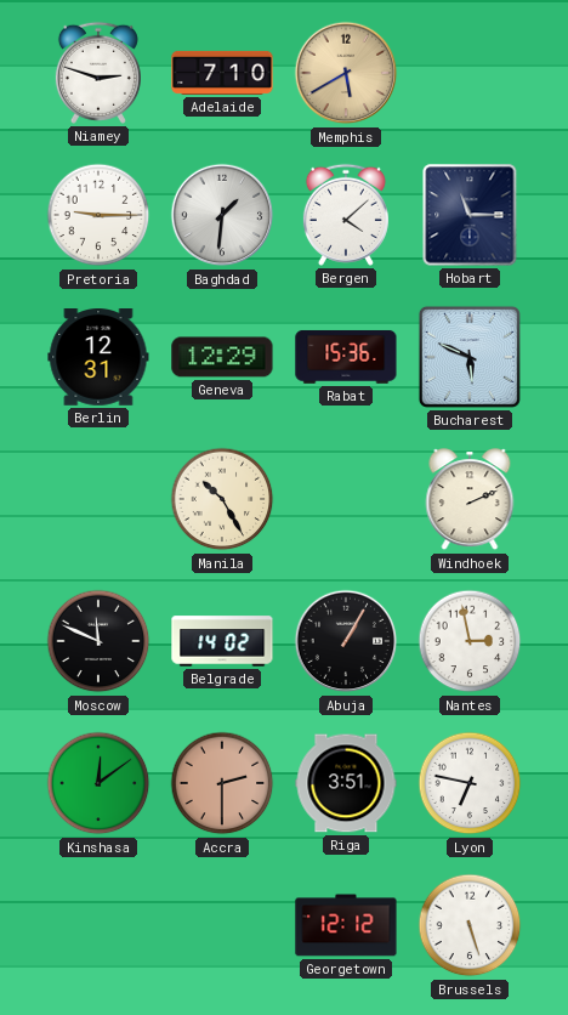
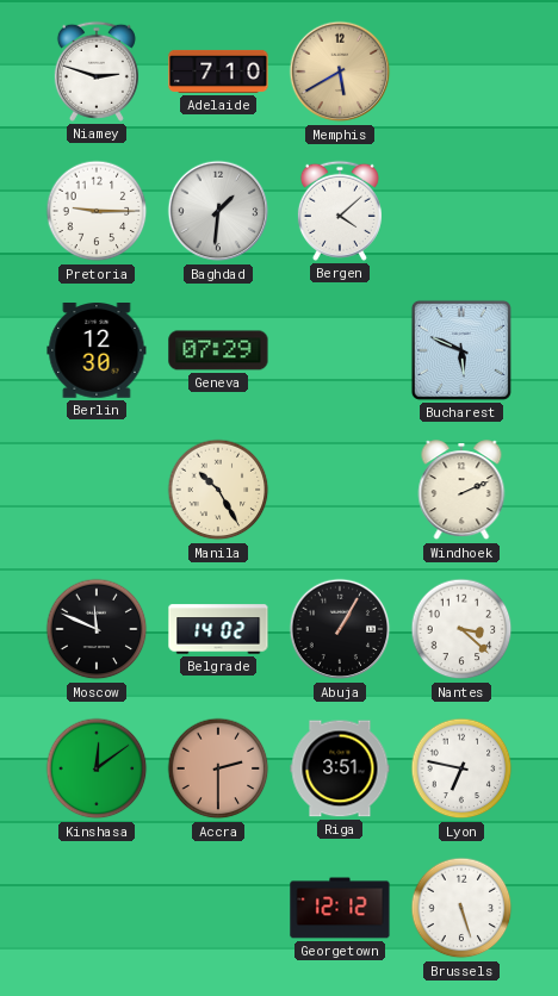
Hobart: 11:15 -> none
Berlin: 12:31 -> 12:30
Geneva: 12:29 -> 07:29
Rabat: 15:36 -> none
Nantes: 2:58 -> 3:22
